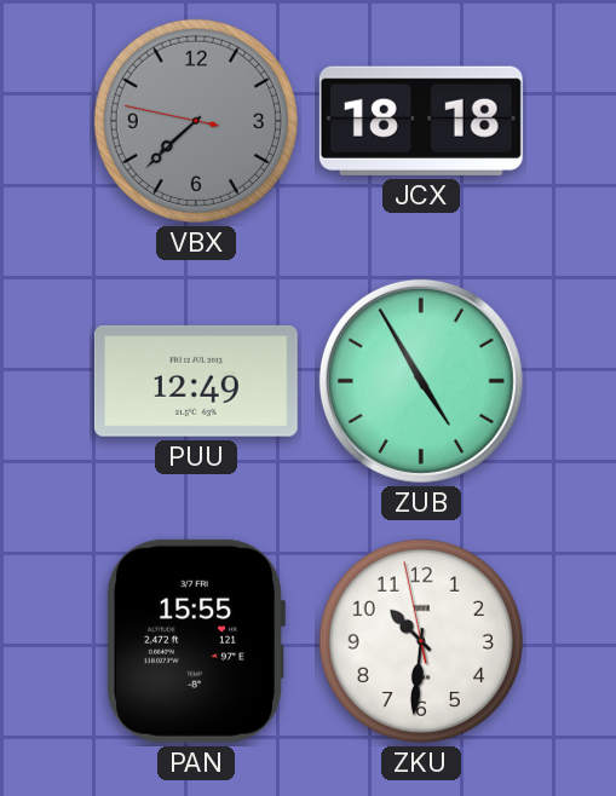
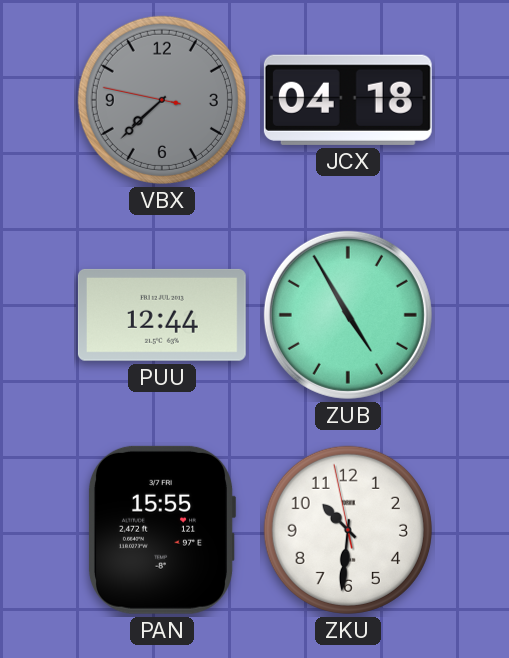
JCX: 18:18 -> 04:18
PUU: 12:49 -> 12:44
